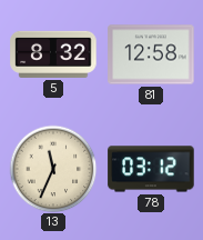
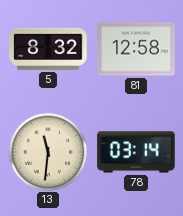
13: 11:34 -> 11:31
78: 03:12 -> 03:14
